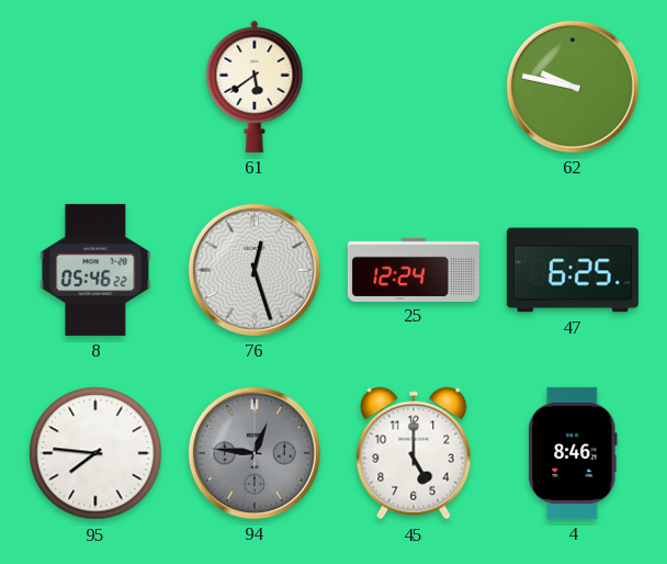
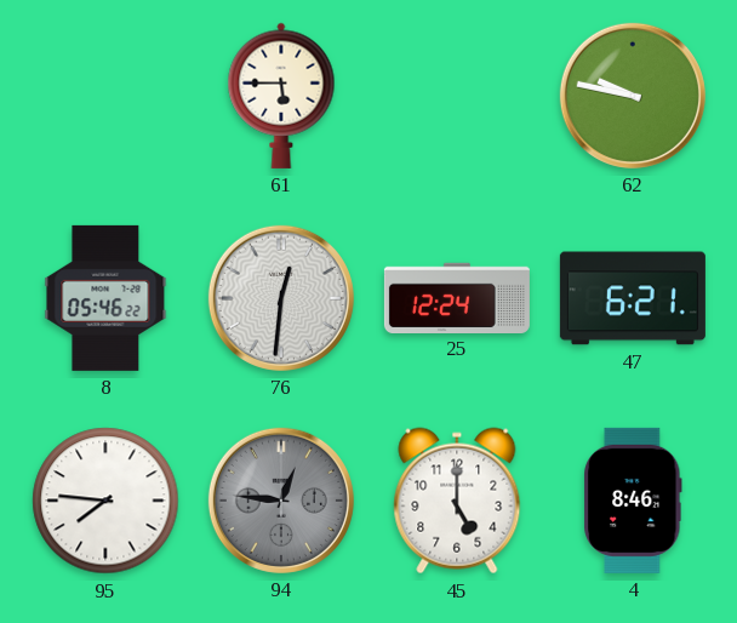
61: 5:39 -> 5:45
76: 12:27 -> 12:31
47: 6:25 -> 6:21
